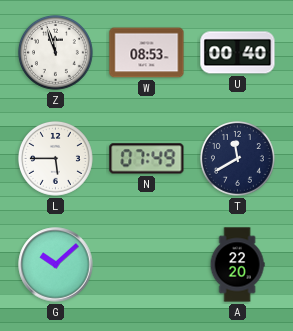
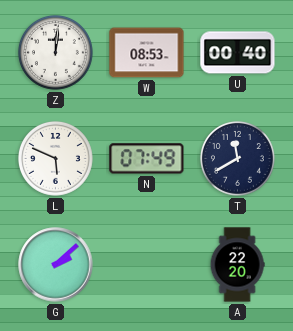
Z: 11:57 -> 12:01
L: 5:45 -> 5:49
G: 10:08 -> 2:08
